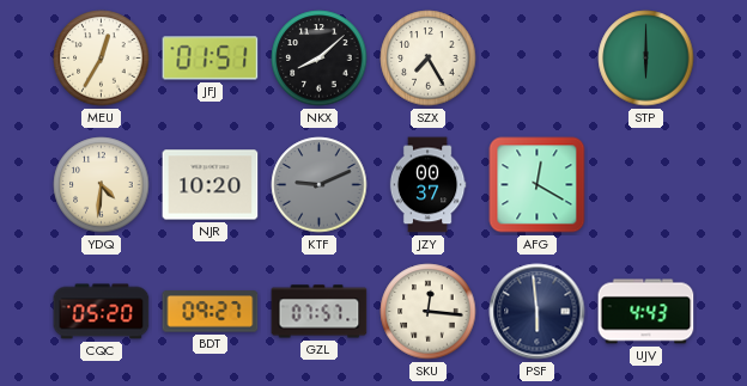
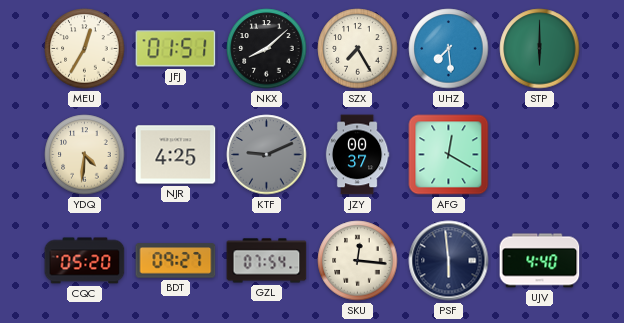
UHZ: none -> 7:29
NJR: 10:20 -> 4:25
GZL: 07:57 -> 07:54
UJV: 4:43 -> 4:40
